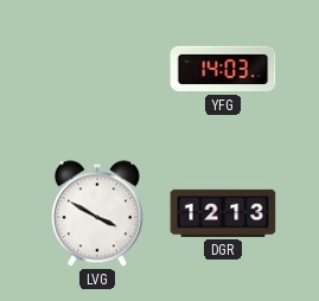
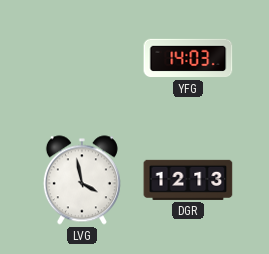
LVG: 3:50 -> 3:58
